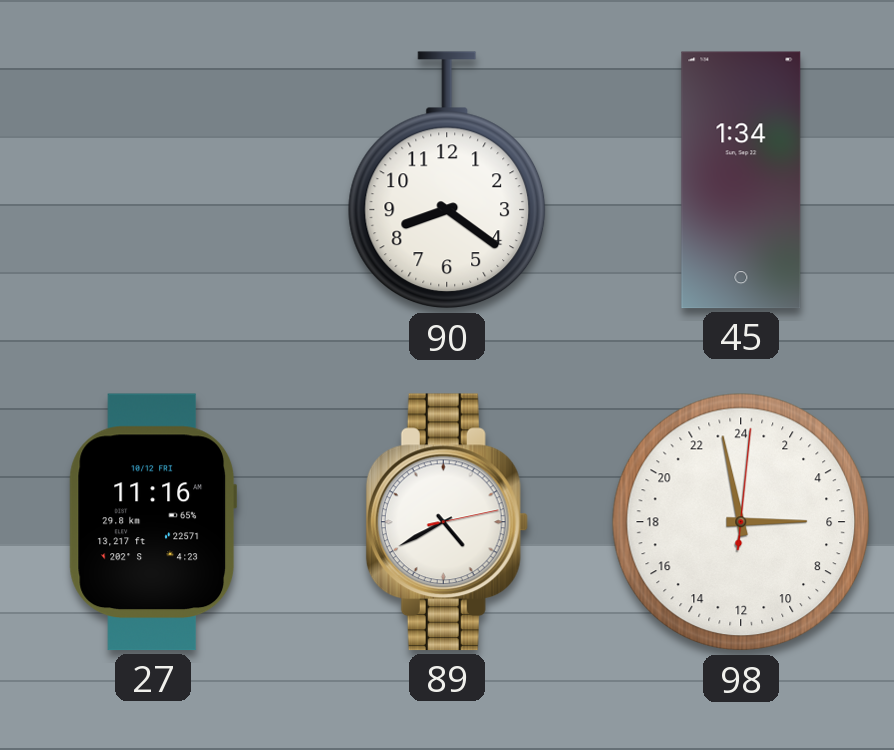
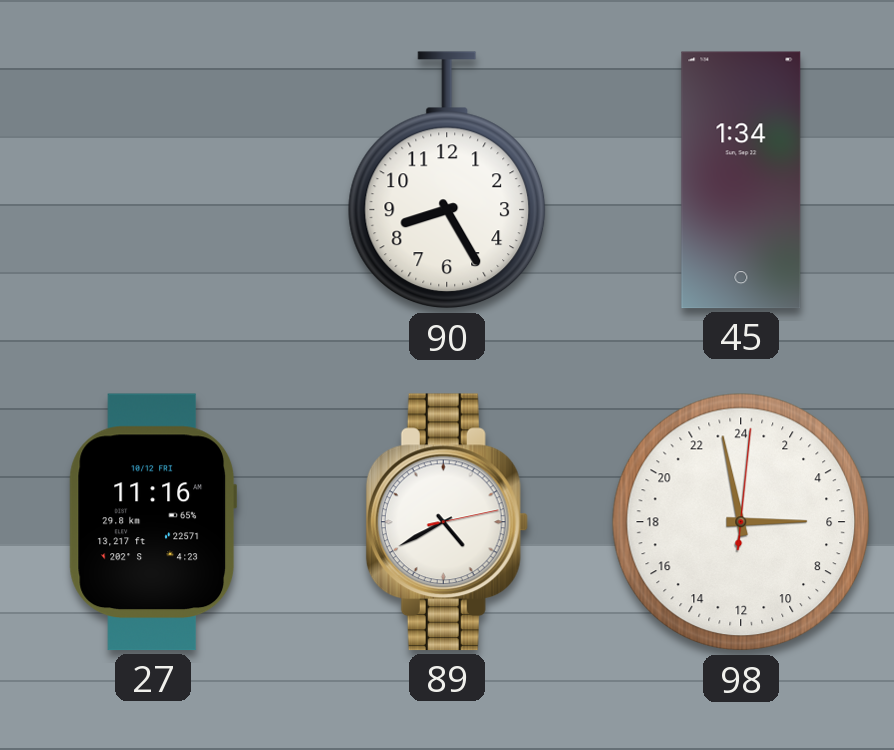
90: 8:21 -> 8:25
